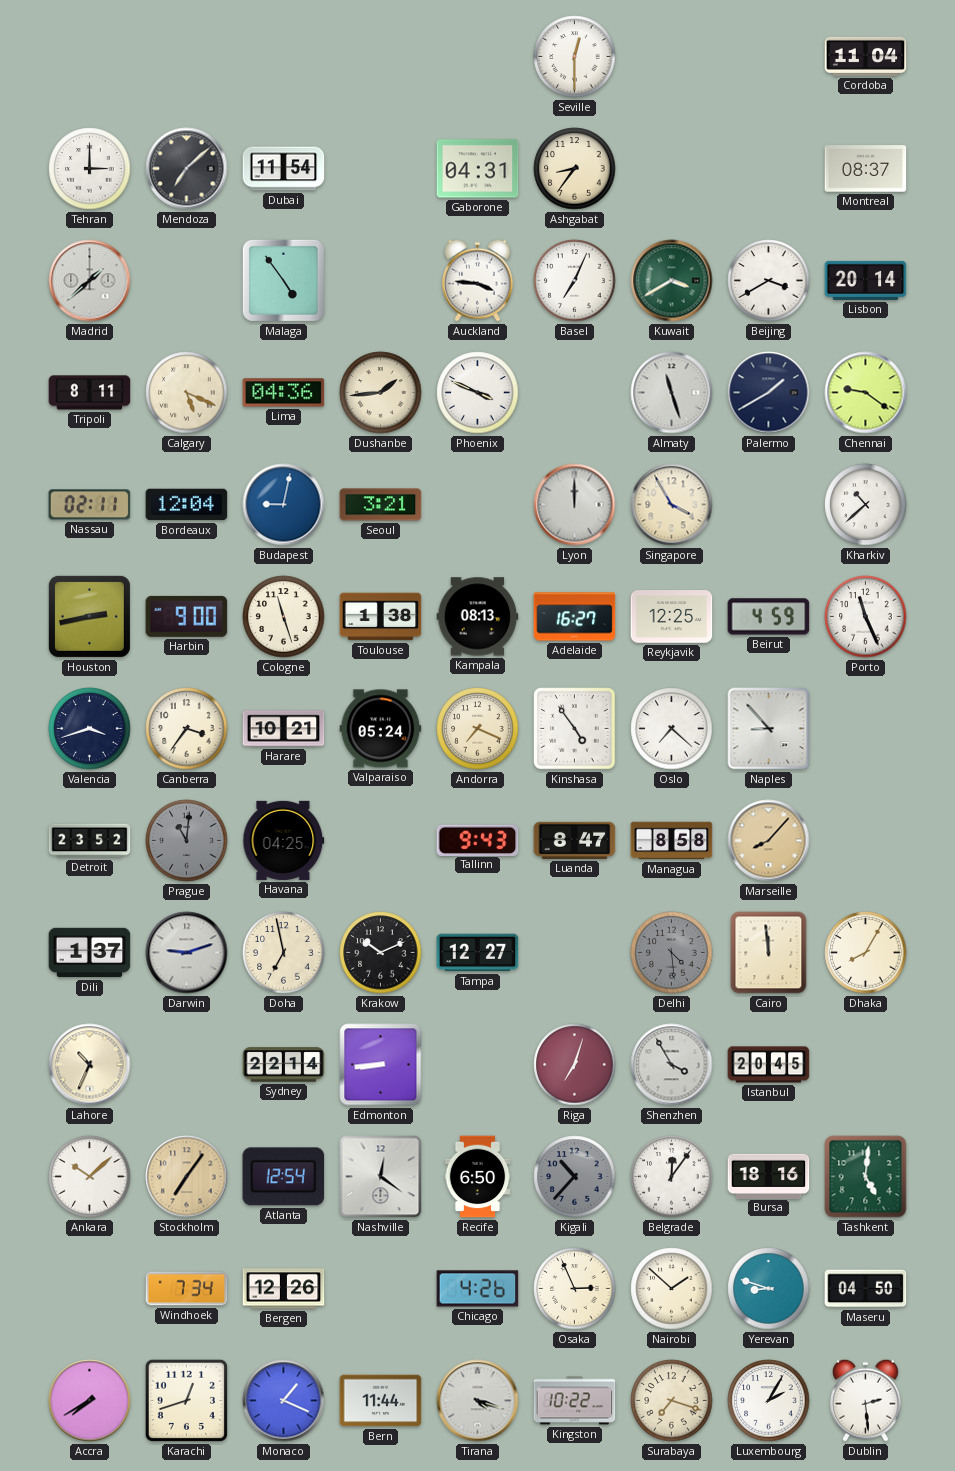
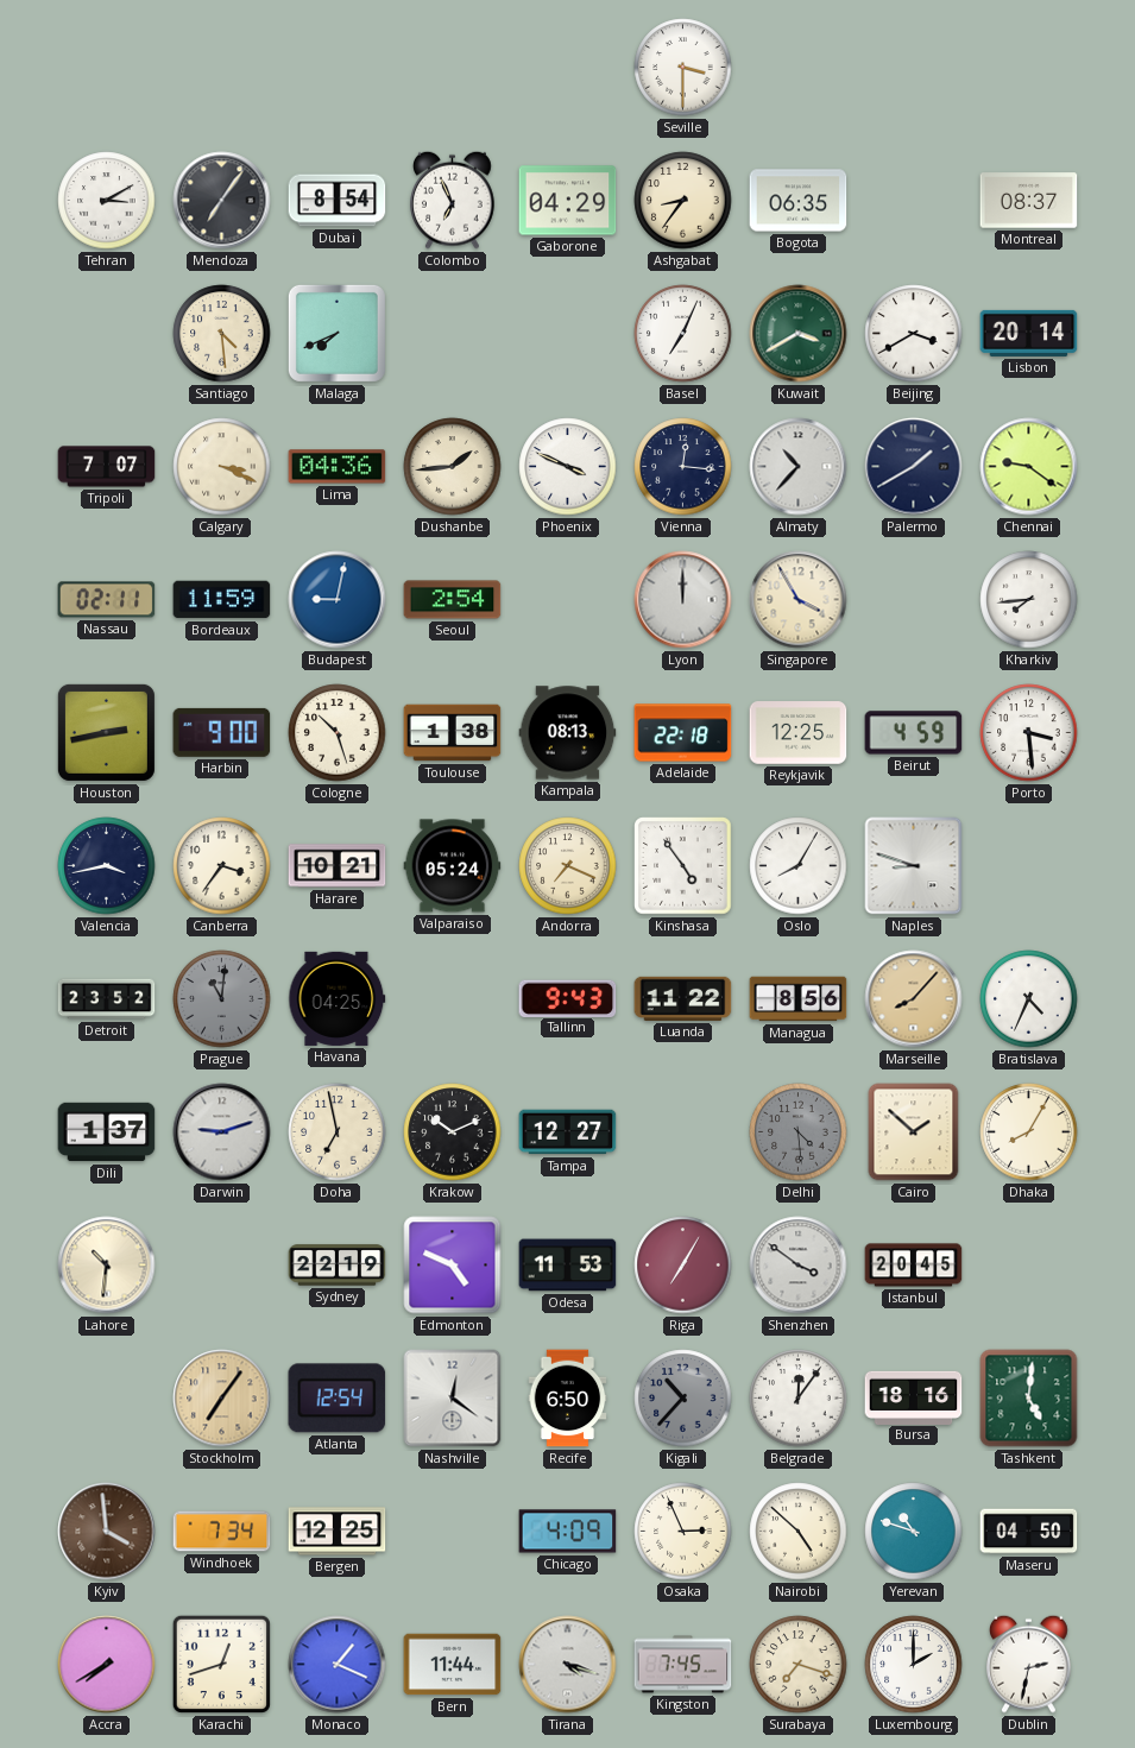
Seville: 12:30 -> 3:30
Cordoba: 11:04 -> none
Tehran: 3:00 -> 3:10
Mendoza: 7:08 -> 7:06
Dubai: 11:54 -> 8:54
Colombo: none -> 6:56
Gaborone: 04:31 -> 04:29
Bogota: none -> 06:35
Madrid: 1:38 -> none
Santiago: none -> 4:29
Malaga: 4:54 -> 7:41
Auckland: 3:46 -> none
Tripoli: 8:11 -> 7:07
Calgary: 5:19 -> 3:19
Vienna: none -> 12:16
Almaty: 11:27 -> 10:37
Bordeaux: 12:04 -> 11:59
Seoul: 3:21 -> 2:54
Kharkiv: 10:38 -> 7:44
Cologne: 11:27 -> 10:27
Adelaide: 16:27 -> 22:18
Porto: 11:26 -> 3:29
Valencia: 3:42 -> 3:43
Oslo: 7:22 -> 8:05
Naples: 8:53 -> 8:48
Luanda: 8:47 -> 11:22
Managua: 8:58 -> 8:56
Bratislava: none -> 4:34
Cairo: 11:59 -> 1:52
Lahore: 10:34 -> 10:31
Sydney: 22:14 -> 22:19
Edmonton: 8:44 -> 4:49
Odesa: none -> 11:53
Riga: 7:03 -> 7:05
Shenzhen: 3:55 -> 3:51
Ankara: 10:08 -> none
Kyiv: none -> 3:59
Bergen: 12:26 -> 12:25
Chicago: 4:26 -> 4:09
Nairobi: 1:52 -> 4:52
Yerevan: 8:48 -> 10:48
Kingston: 10:22 -> 7:45
Luxembourg: 2:05 -> 2:00
Dublin: 2:29 -> 2:32
